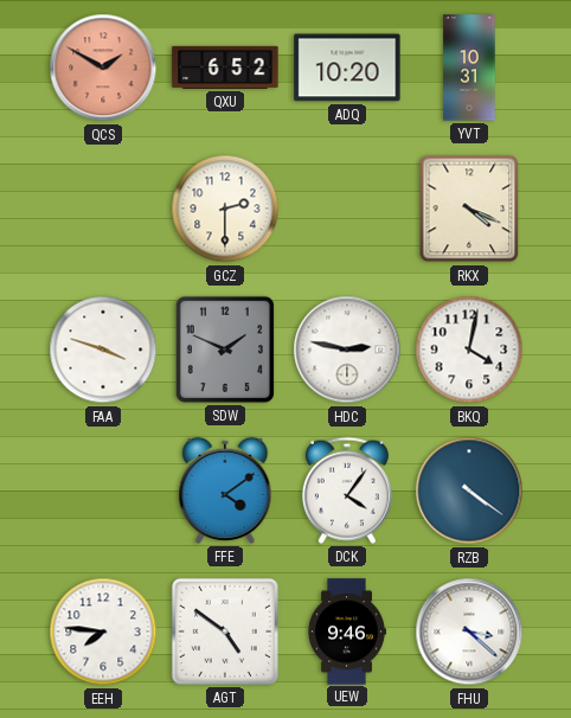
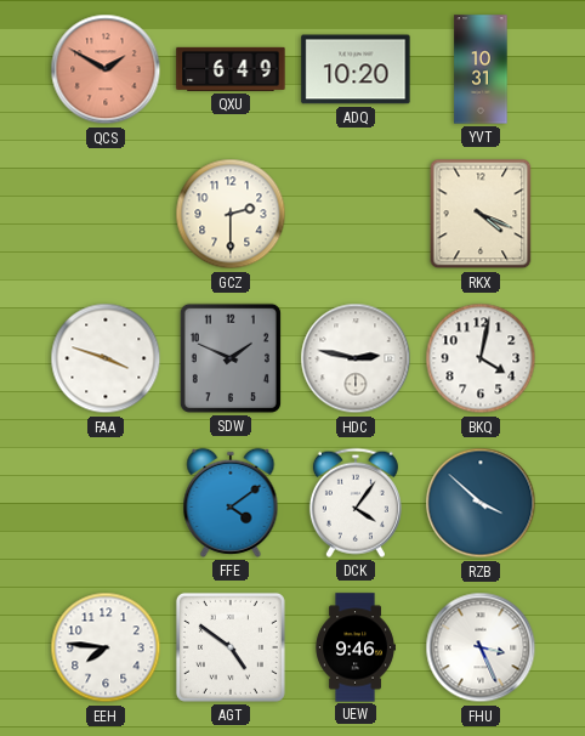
QXU: 6:52 -> 6:49
RZB: 4:21 -> 3:52
FHU: 3:22 -> 3:26
